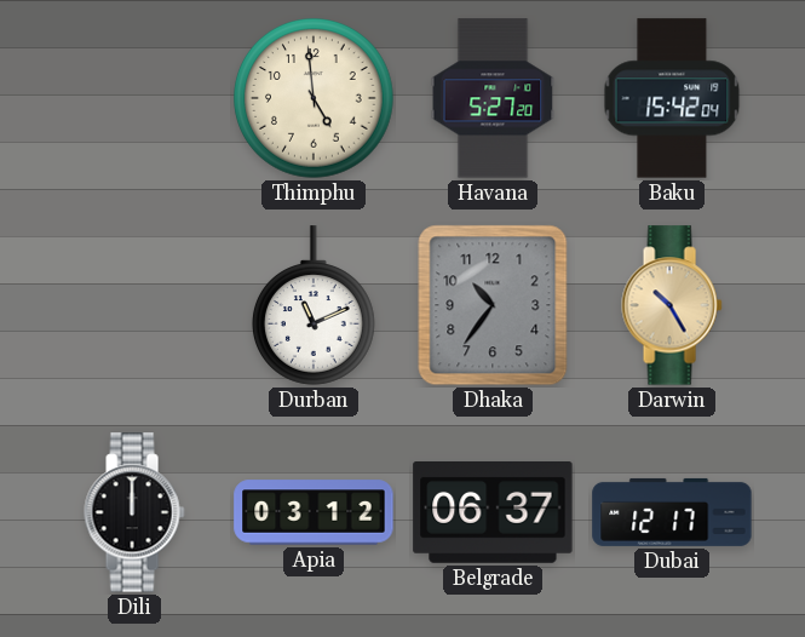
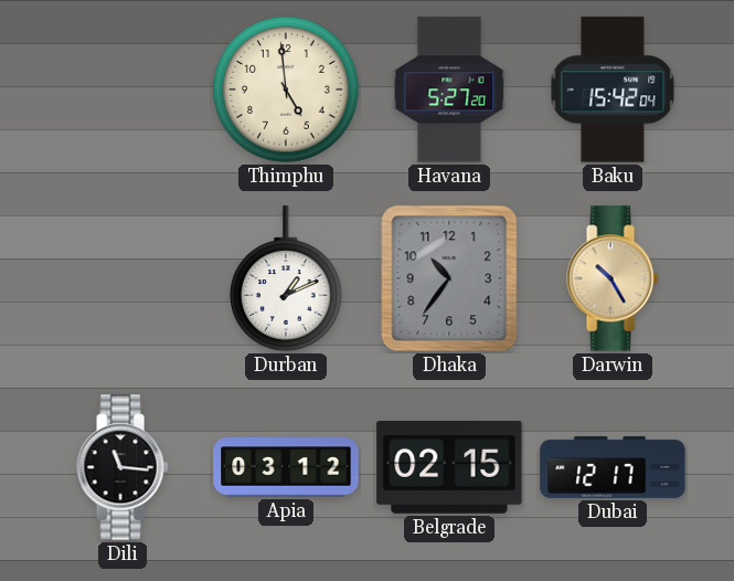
Durban: 11:11 -> 1:11
Dili: 12:00 -> 11:16
Belgrade: 06:37 -> 02:15
